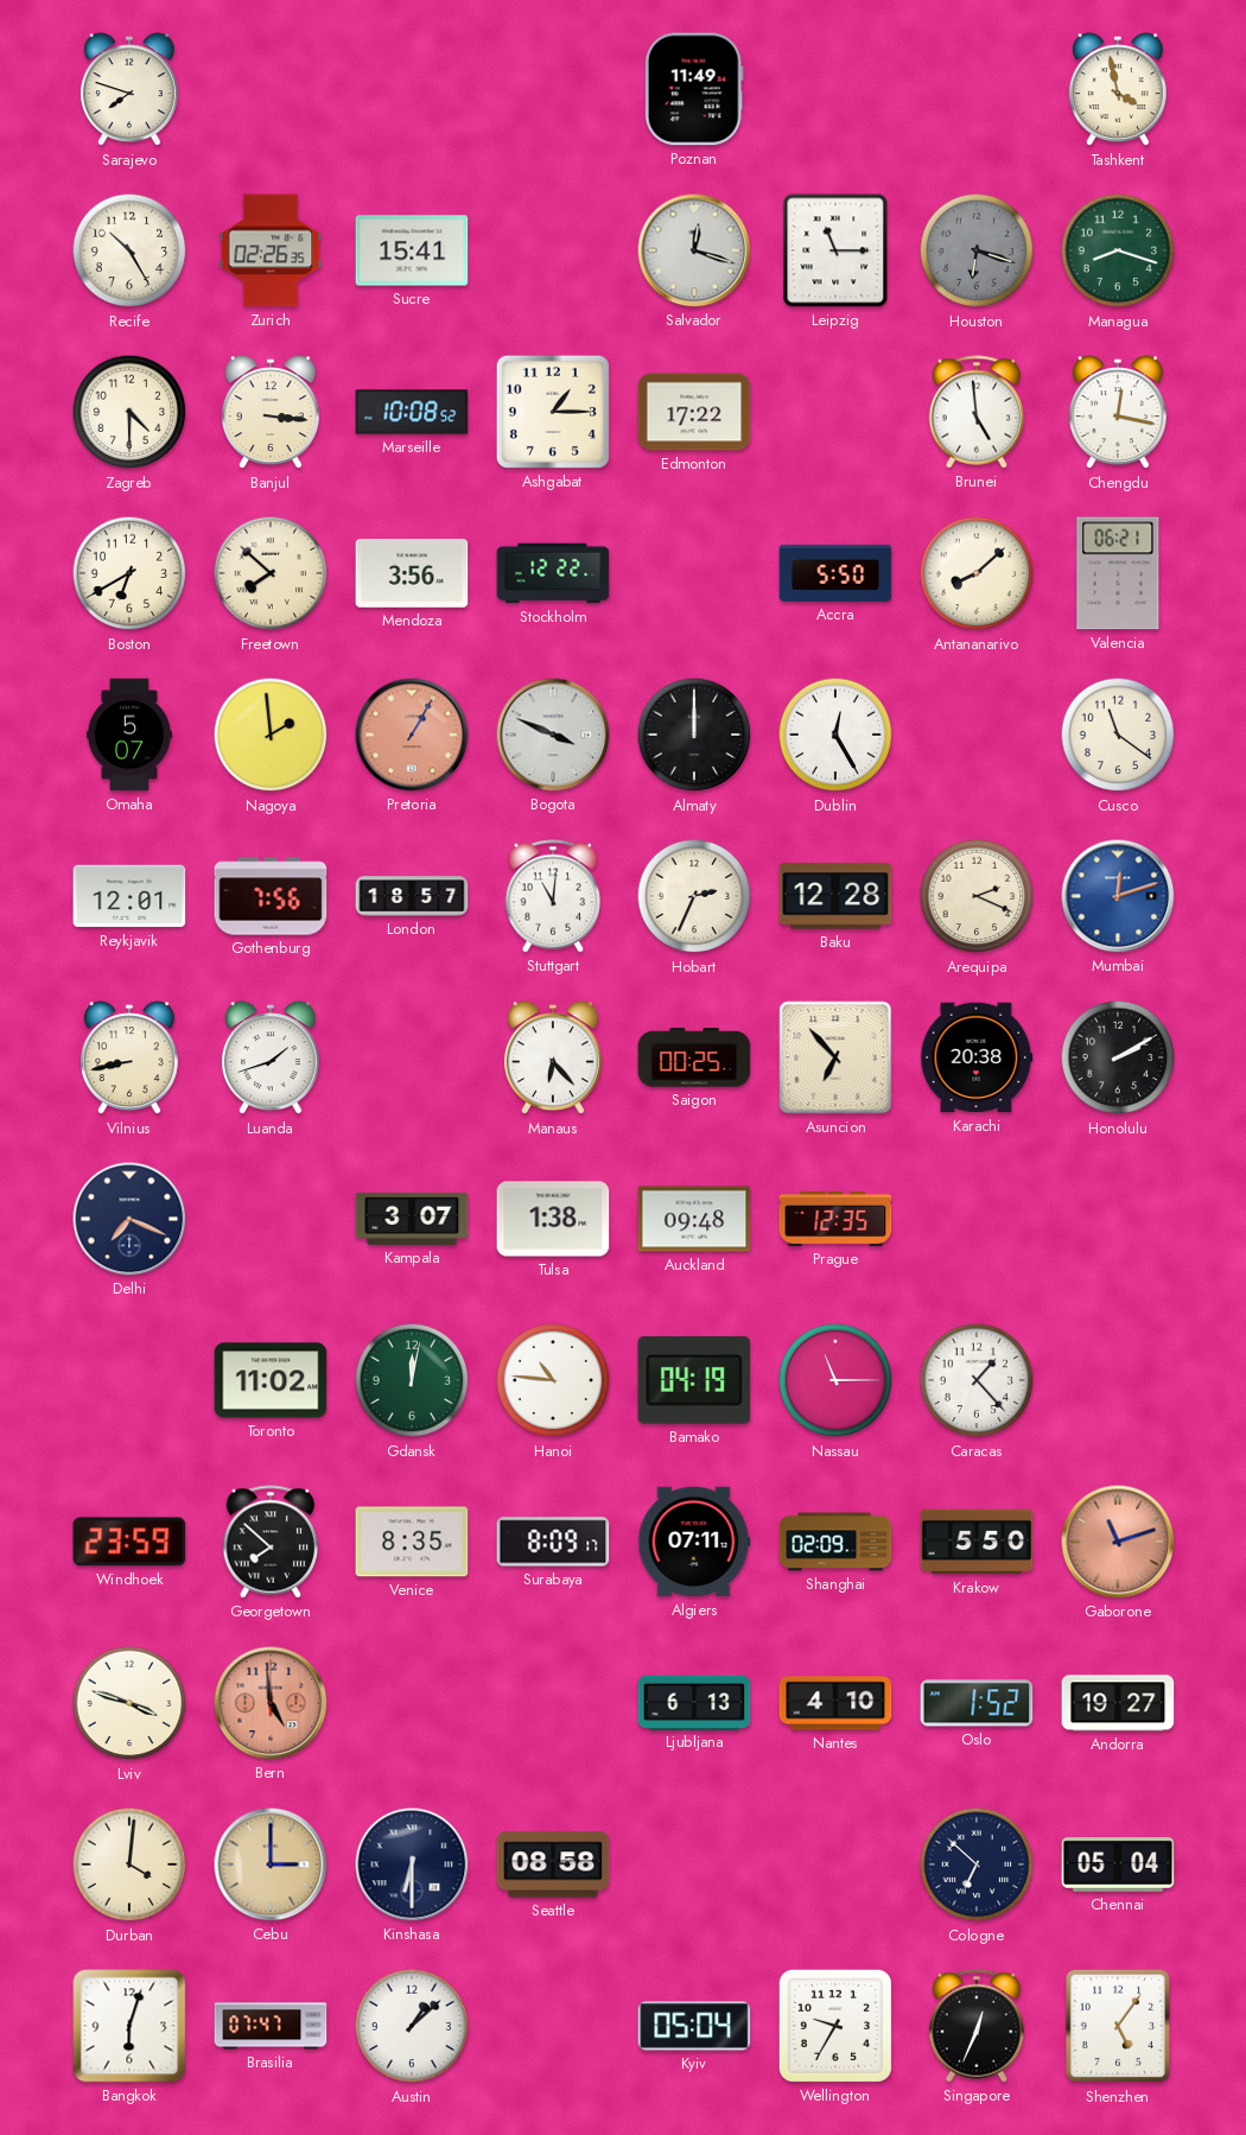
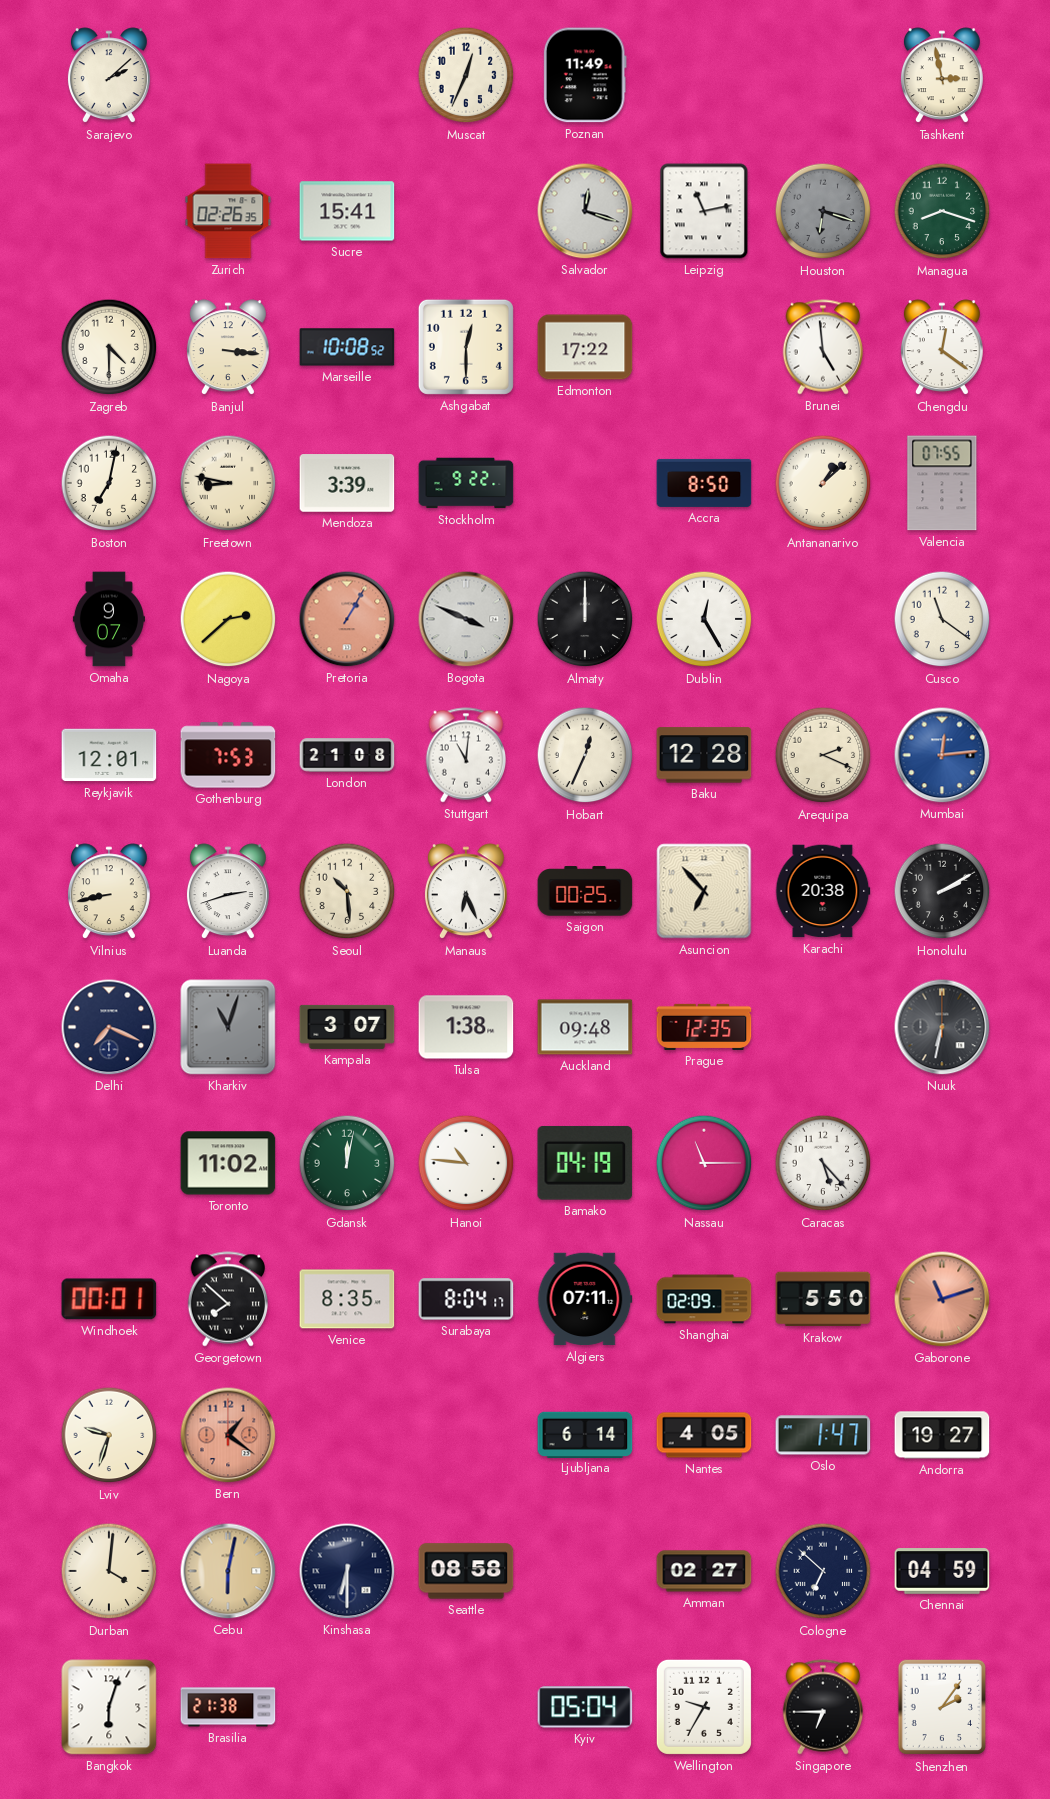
Sarajevo: 7:48 -> 2:08
Muscat: none -> 12:34
Tashkent: 3:58 -> 2:58
Recife: 10:25 -> none
Leipzig: 11:15 -> 11:13
Ashgabat: 1:15 -> 12:30
Chengdu: 12:17 -> 12:21
Boston: 6:40 -> 7:02
Freetown: 7:52 -> 8:47
Mendoza: 3:56 -> 3:39
Stockholm: 12:22 -> 9:22
Accra: 5:50 -> 8:50
Antananarivo: 8:08 -> 1:08
Valencia: 06:21 -> 07:55
Omaha: 5:07 -> 9:07
Nagoya: 1:59 -> 2:38
Gothenburg: 7:56 -> 7:53
London: 18:57 -> 21:08
Hobart: 2:34 -> 12:34
Mumbai: 12:12 -> 12:14
Luanda: 1:42 -> 2:42
Seoul: none -> 10:29
Manaus: 6:23 -> 6:26
Kharkiv: none -> 11:03
Nuuk: none -> 6:32
Caracas: 1:23 -> 5:23
Windhoek: 23:59 -> 00:01
Surabaya: 8:09 -> 8:04
Lviv: 3:48 -> 9:33
Bern: 4:59 -> 1:21
Ljubljana: 6:13 -> 6:14
Nantes: 4:10 -> 4:05
Oslo: 1:52 -> 1:47
Cebu: 3:00 -> 6:02
Amman: none -> 02:27
Chennai: 05:04 -> 04:59
Brasilia: 07:47 -> 21:38
Austin: 1:08 -> none
Singapore: 12:34 -> 6:45
Shenzhen: 5:06 -> 2:06
